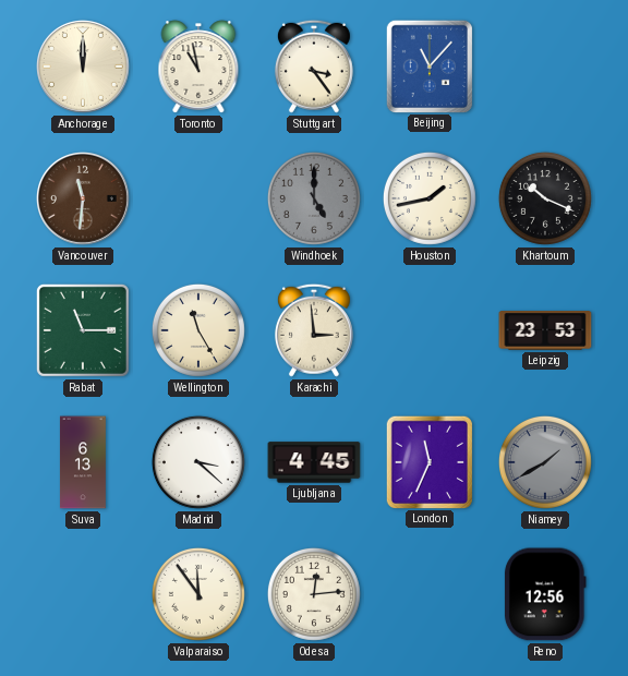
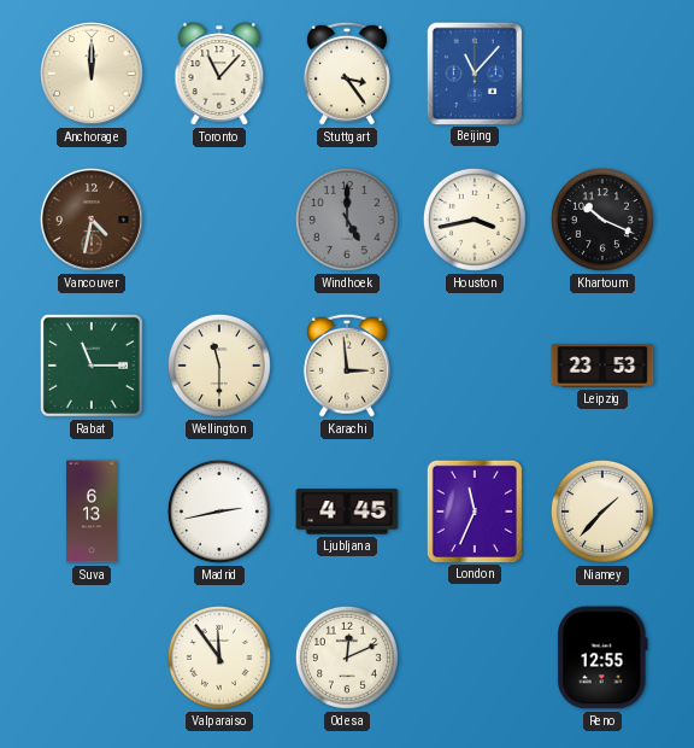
Toronto: 10:58 -> 11:07
Vancouver: 11:31 -> 4:32
Houston: 1:43 -> 3:43
Wellington: 11:25 -> 11:30
Madrid: 3:22 -> 2:43
Niamey: 1:40 -> 1:37
Niamey dial: grey -> cream
Odesa: 12:14 -> 12:11
Reno: 12:56 -> 12:55
